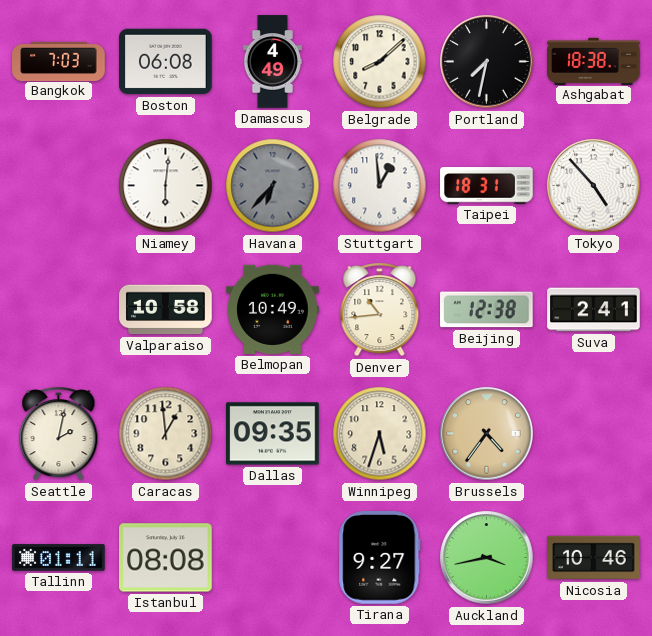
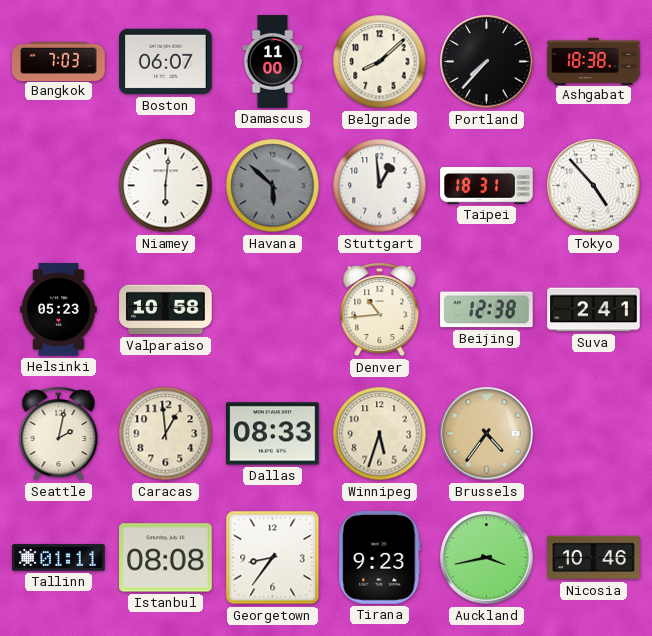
Boston: 06:08 -> 06:07
Damascus: 4:49 -> 11:00
Portland: 7:32 -> 7:37
Havana: 6:37 -> 5:52
Helsinki: none -> 05:23
Belmopan: 10:49 -> none
Dallas: 09:35 -> 08:33
Georgetown: none -> 8:36
Tirana: 9:27 -> 9:23
